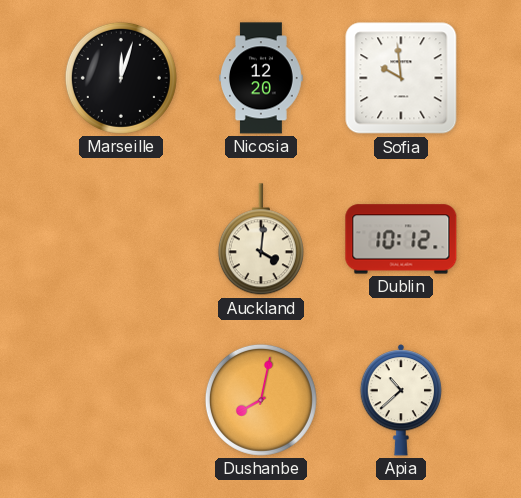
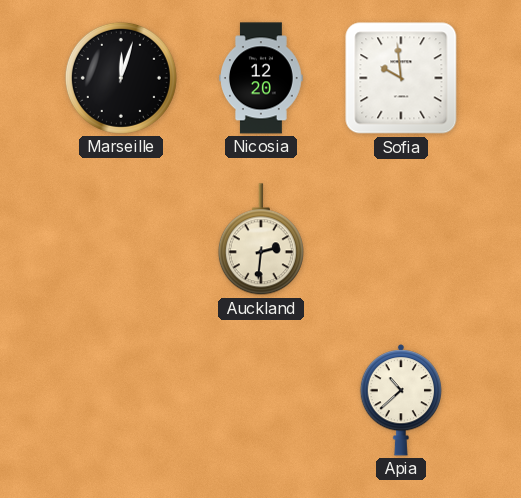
Auckland: 4:01 -> 2:31
Dublin: 10:12 -> none
Dushanbe: 8:02 -> none
